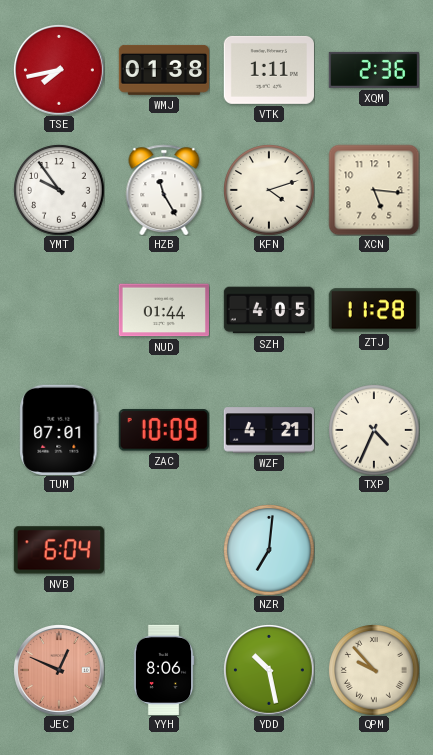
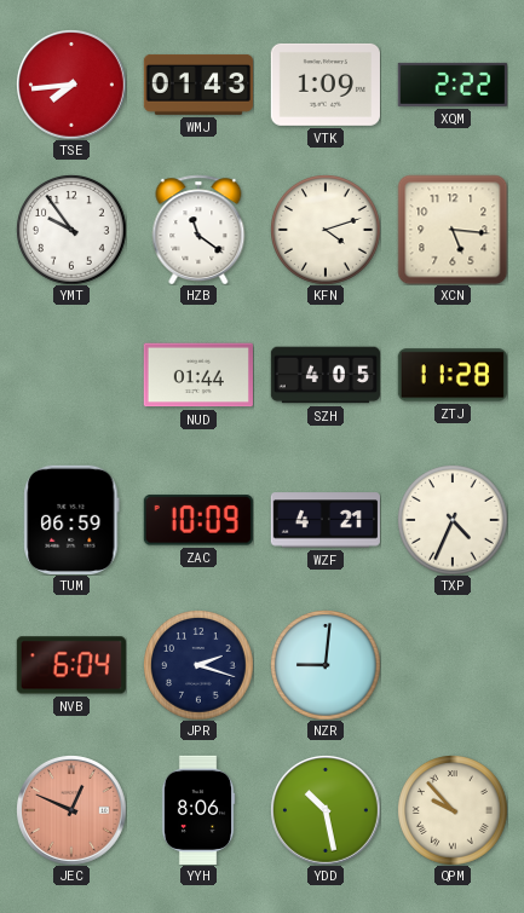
TSE: 7:43 -> 7:44
WMJ: 01:38 -> 01:43
VTK: 1:11 -> 1:09
XQM: 2:36 -> 2:22
HZB: 11:25 -> 11:21
TUM: 07:01 -> 06:59
JPR: none -> 2:18
NZR: 7:01 -> 9:01
